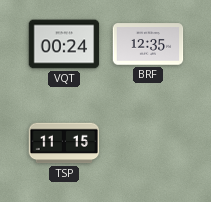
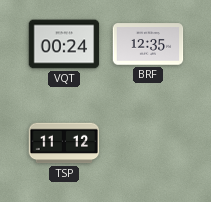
TSP: 11:15 -> 11:12
